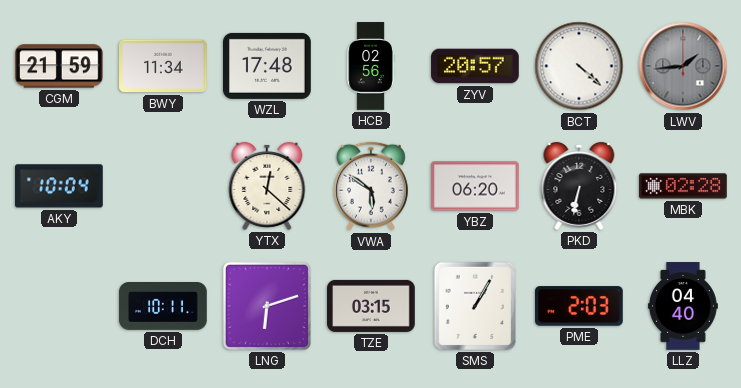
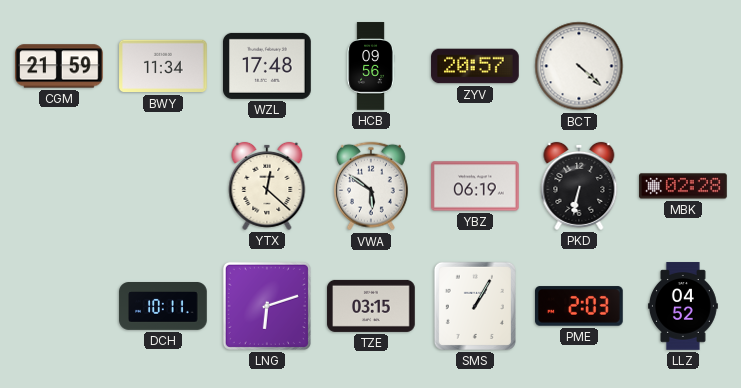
HCB: 02:56 -> 09:56
LWV: 1:44 -> none
AKY: 10:04 -> none
YBZ: 06:20 -> 06:19
LLZ: 04:40 -> 04:52
